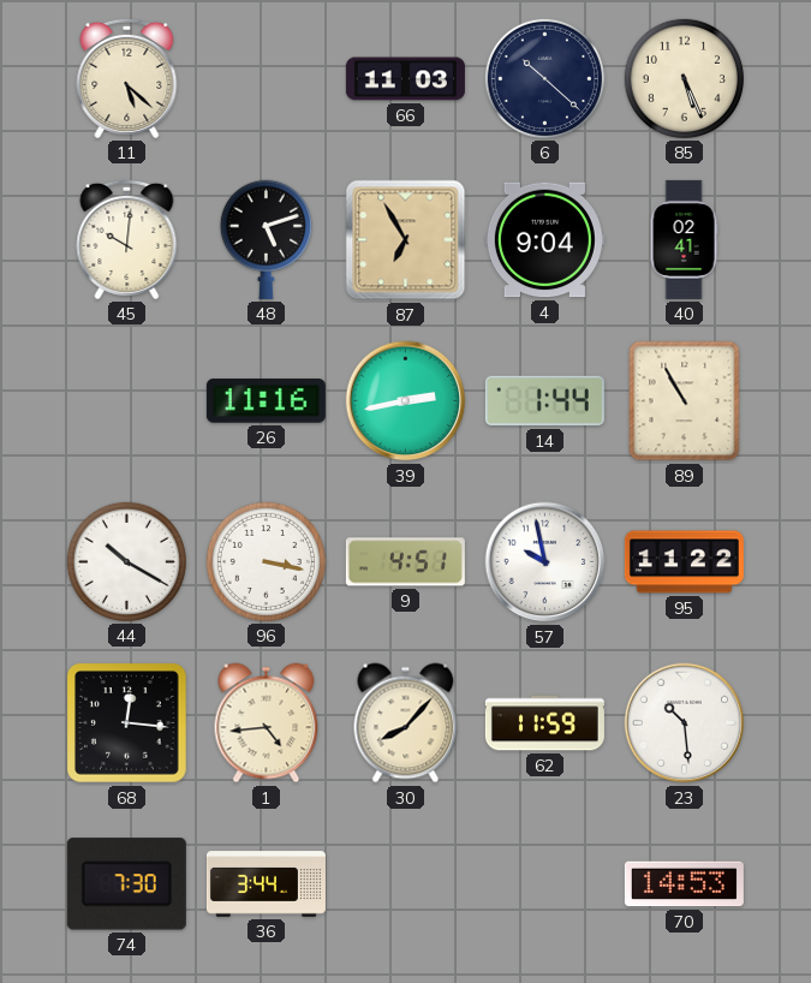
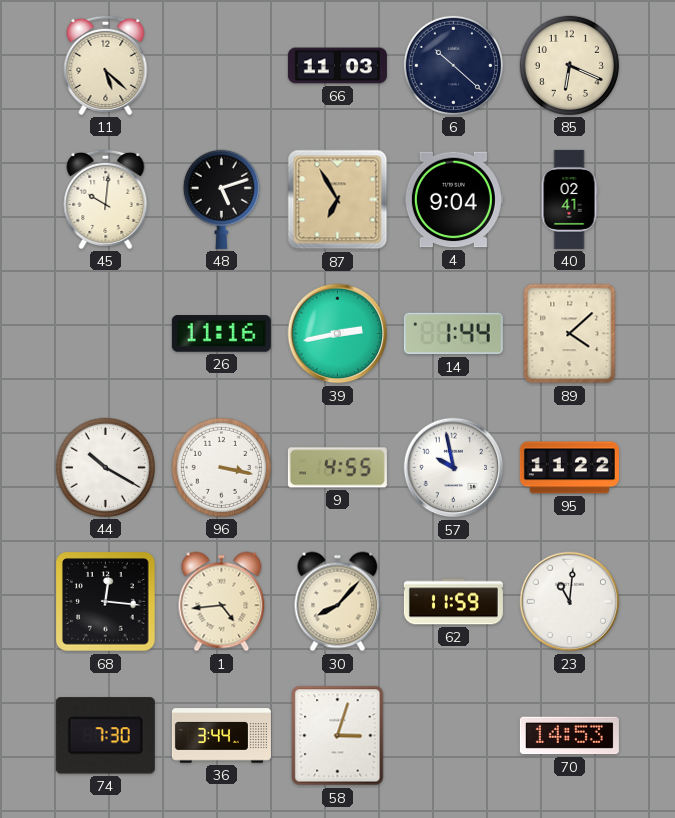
85: 5:26 -> 6:19
89: 10:55 -> 4:08
9: 4:51 -> 4:55
23: 10:29 -> 11:01
58: none -> 3:03
